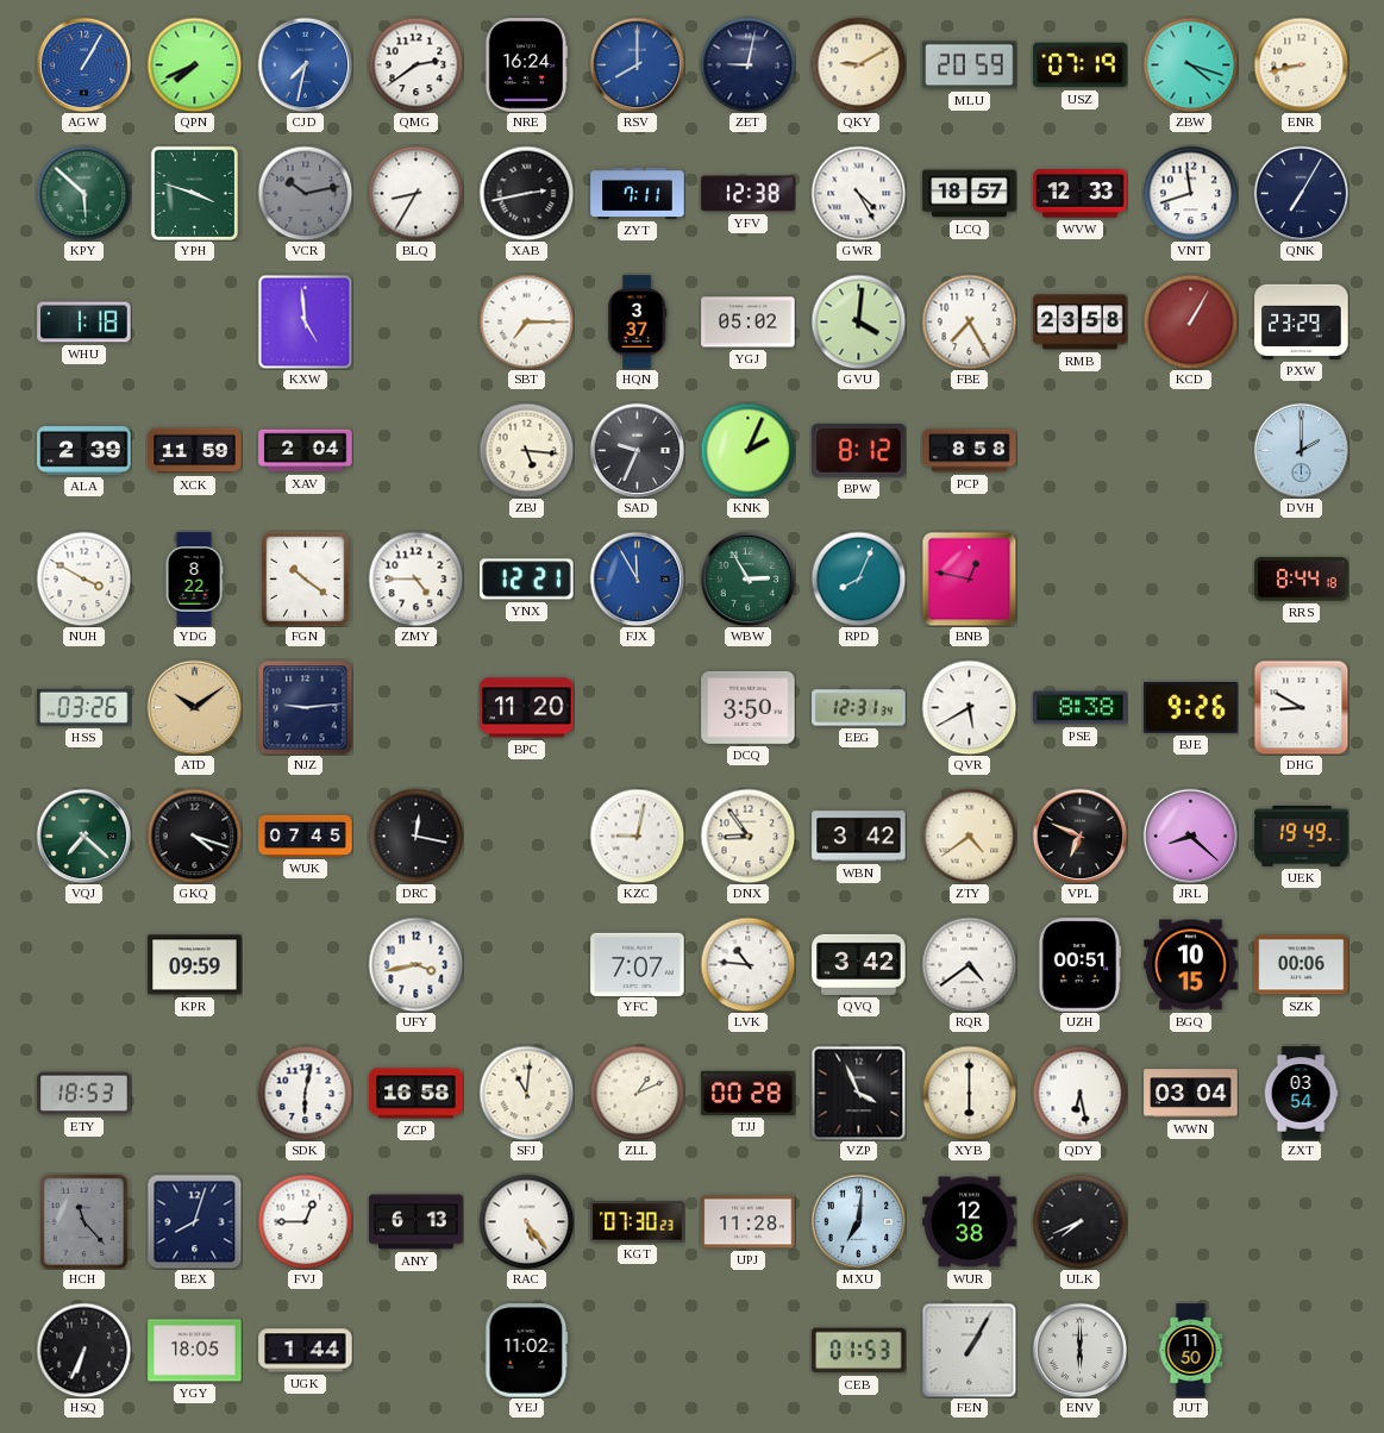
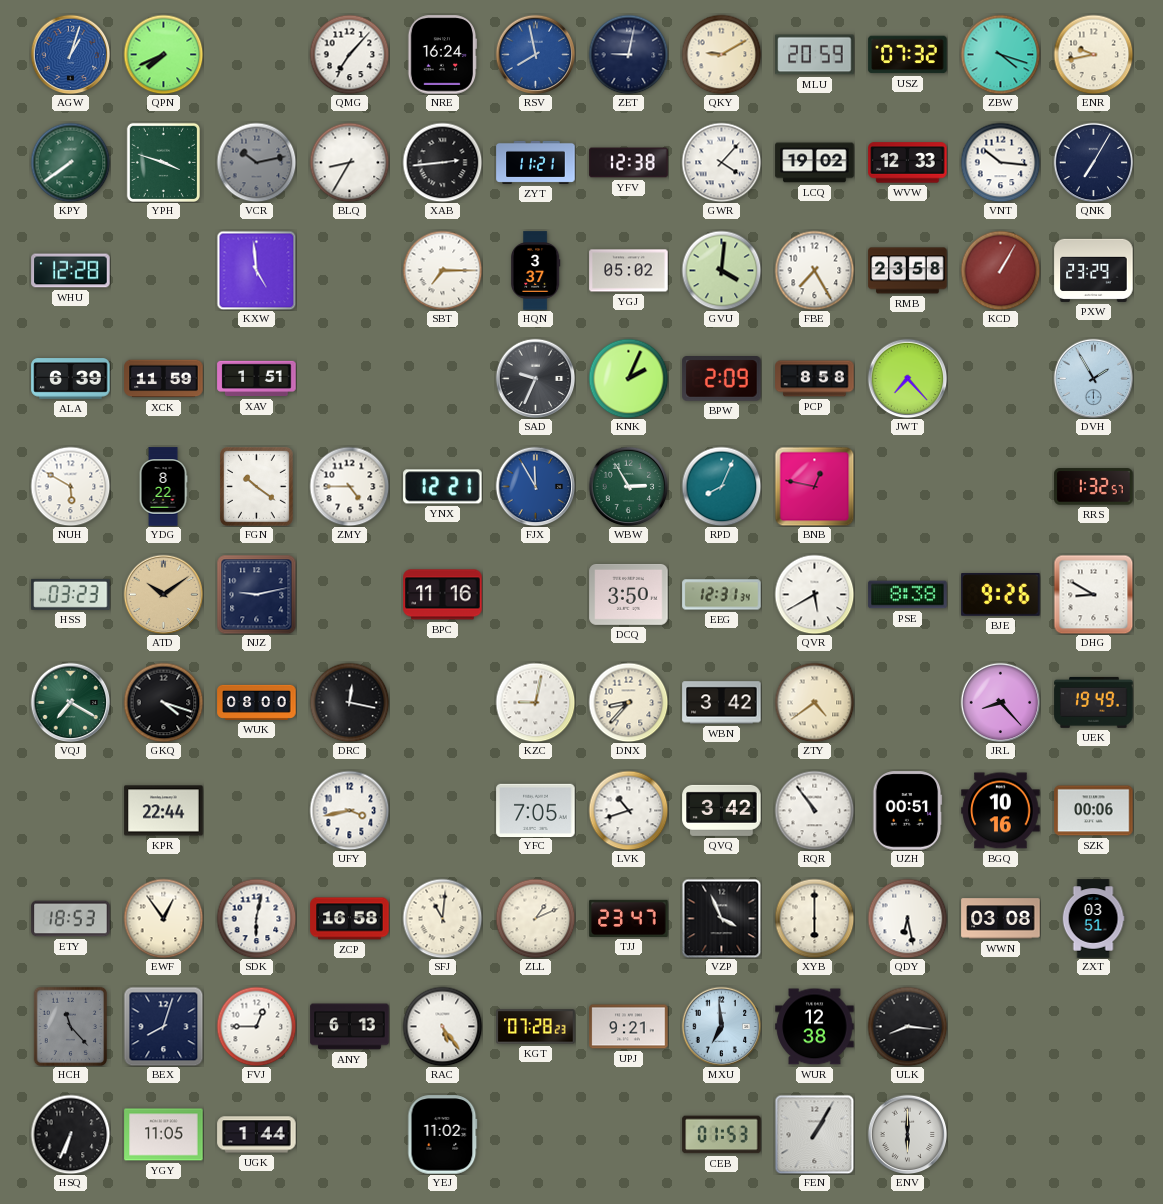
AGW: 1:05 -> 1:03
CJD: 7:32 -> none
QMG: 2:39 -> 7:07
RSV: 8:00 -> 7:58
USZ: 07:19 -> 07:32
ENR: 8:43 -> 9:43
KPY: 5:52 -> 7:39
XAB: 2:43 -> 2:44
ZYT: 7:11 -> 11:21
GWR: 4:25 -> 4:07
LCQ: 18:57 -> 19:02
VNT: 11:42 -> 10:16
WHU: 1:18 -> 12:28
ALA: 2:39 -> 6:39
XAV: 2:04 -> 1:51
ZBJ: 5:16 -> none
BPW: 8:12 -> 2:09
JWT: none -> 7:23
DVH: 2:00 -> 1:55
NUH: 3:50 -> 5:50
RRS: 8:44 -> 1:32
HSS: 03:26 -> 03:23
NJZ: 9:14 -> 9:13
BPC: 11:20 -> 11:16
VQJ: 7:22 -> 7:20
WUK: 07:45 -> 08:00
DNX: 8:54 -> 8:37
VPL: 6:49 -> none
JRL: 8:22 -> 8:23
KPR: 09:59 -> 22:44
YFC: 7:07 -> 7:05
LVK: 10:46 -> 10:42
RQR: 4:39 -> 10:54
BGQ: 10:15 -> 10:16
EWF: none -> 12:54
TJJ: 00:28 -> 23:47
WWN: 03:04 -> 03:08
ZXT: 03:54 -> 03:51
KGT: 07:30 -> 07:28
UPJ: 11:28 -> 9:21
MXU: 7:01 -> 6:59
ULK: 7:41 -> 8:16
YGY: 18:05 -> 11:05
JUT: 11:50 -> none
